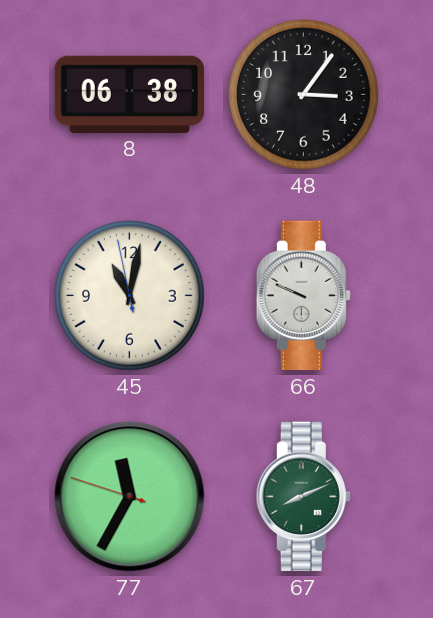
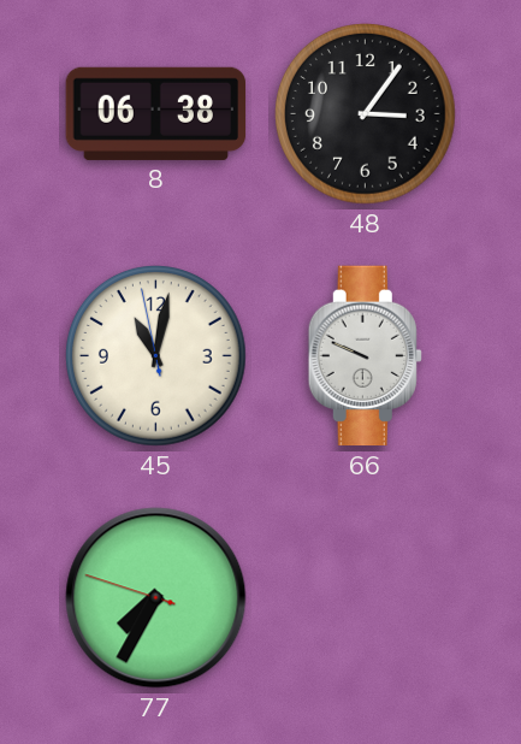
77: 11:34 -> 7:34
67: 8:11 -> none
